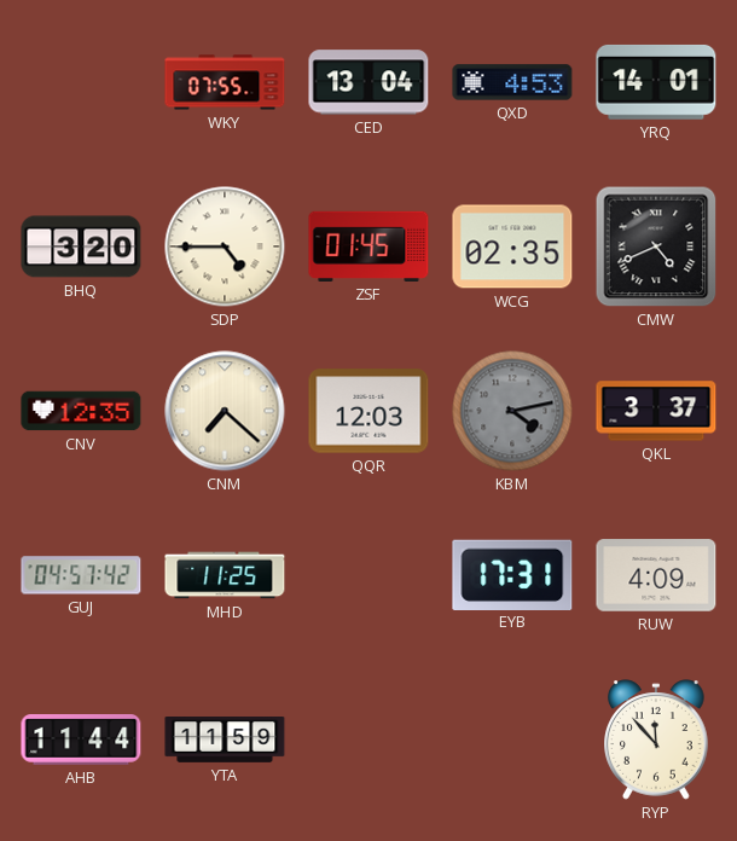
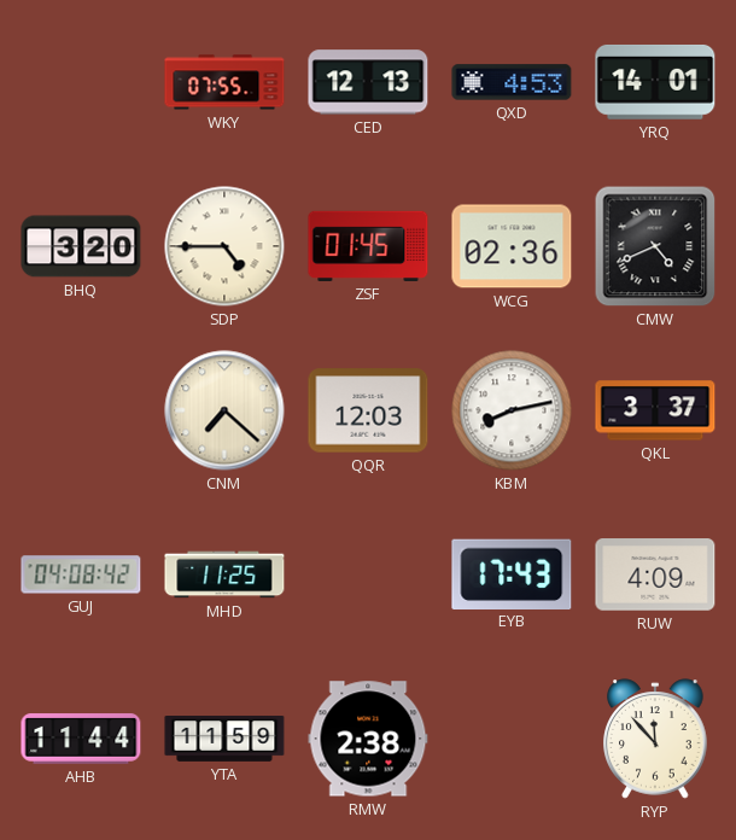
CED: 13:04 -> 12:13
WCG: 02:35 -> 02:36
CNV: 12:35 -> none
KBM: 4:13 -> 8:13
KBM dial: grey -> white
GUJ: 04:57 -> 04:08
EYB: 17:31 -> 17:43
RMW: none -> 2:38
